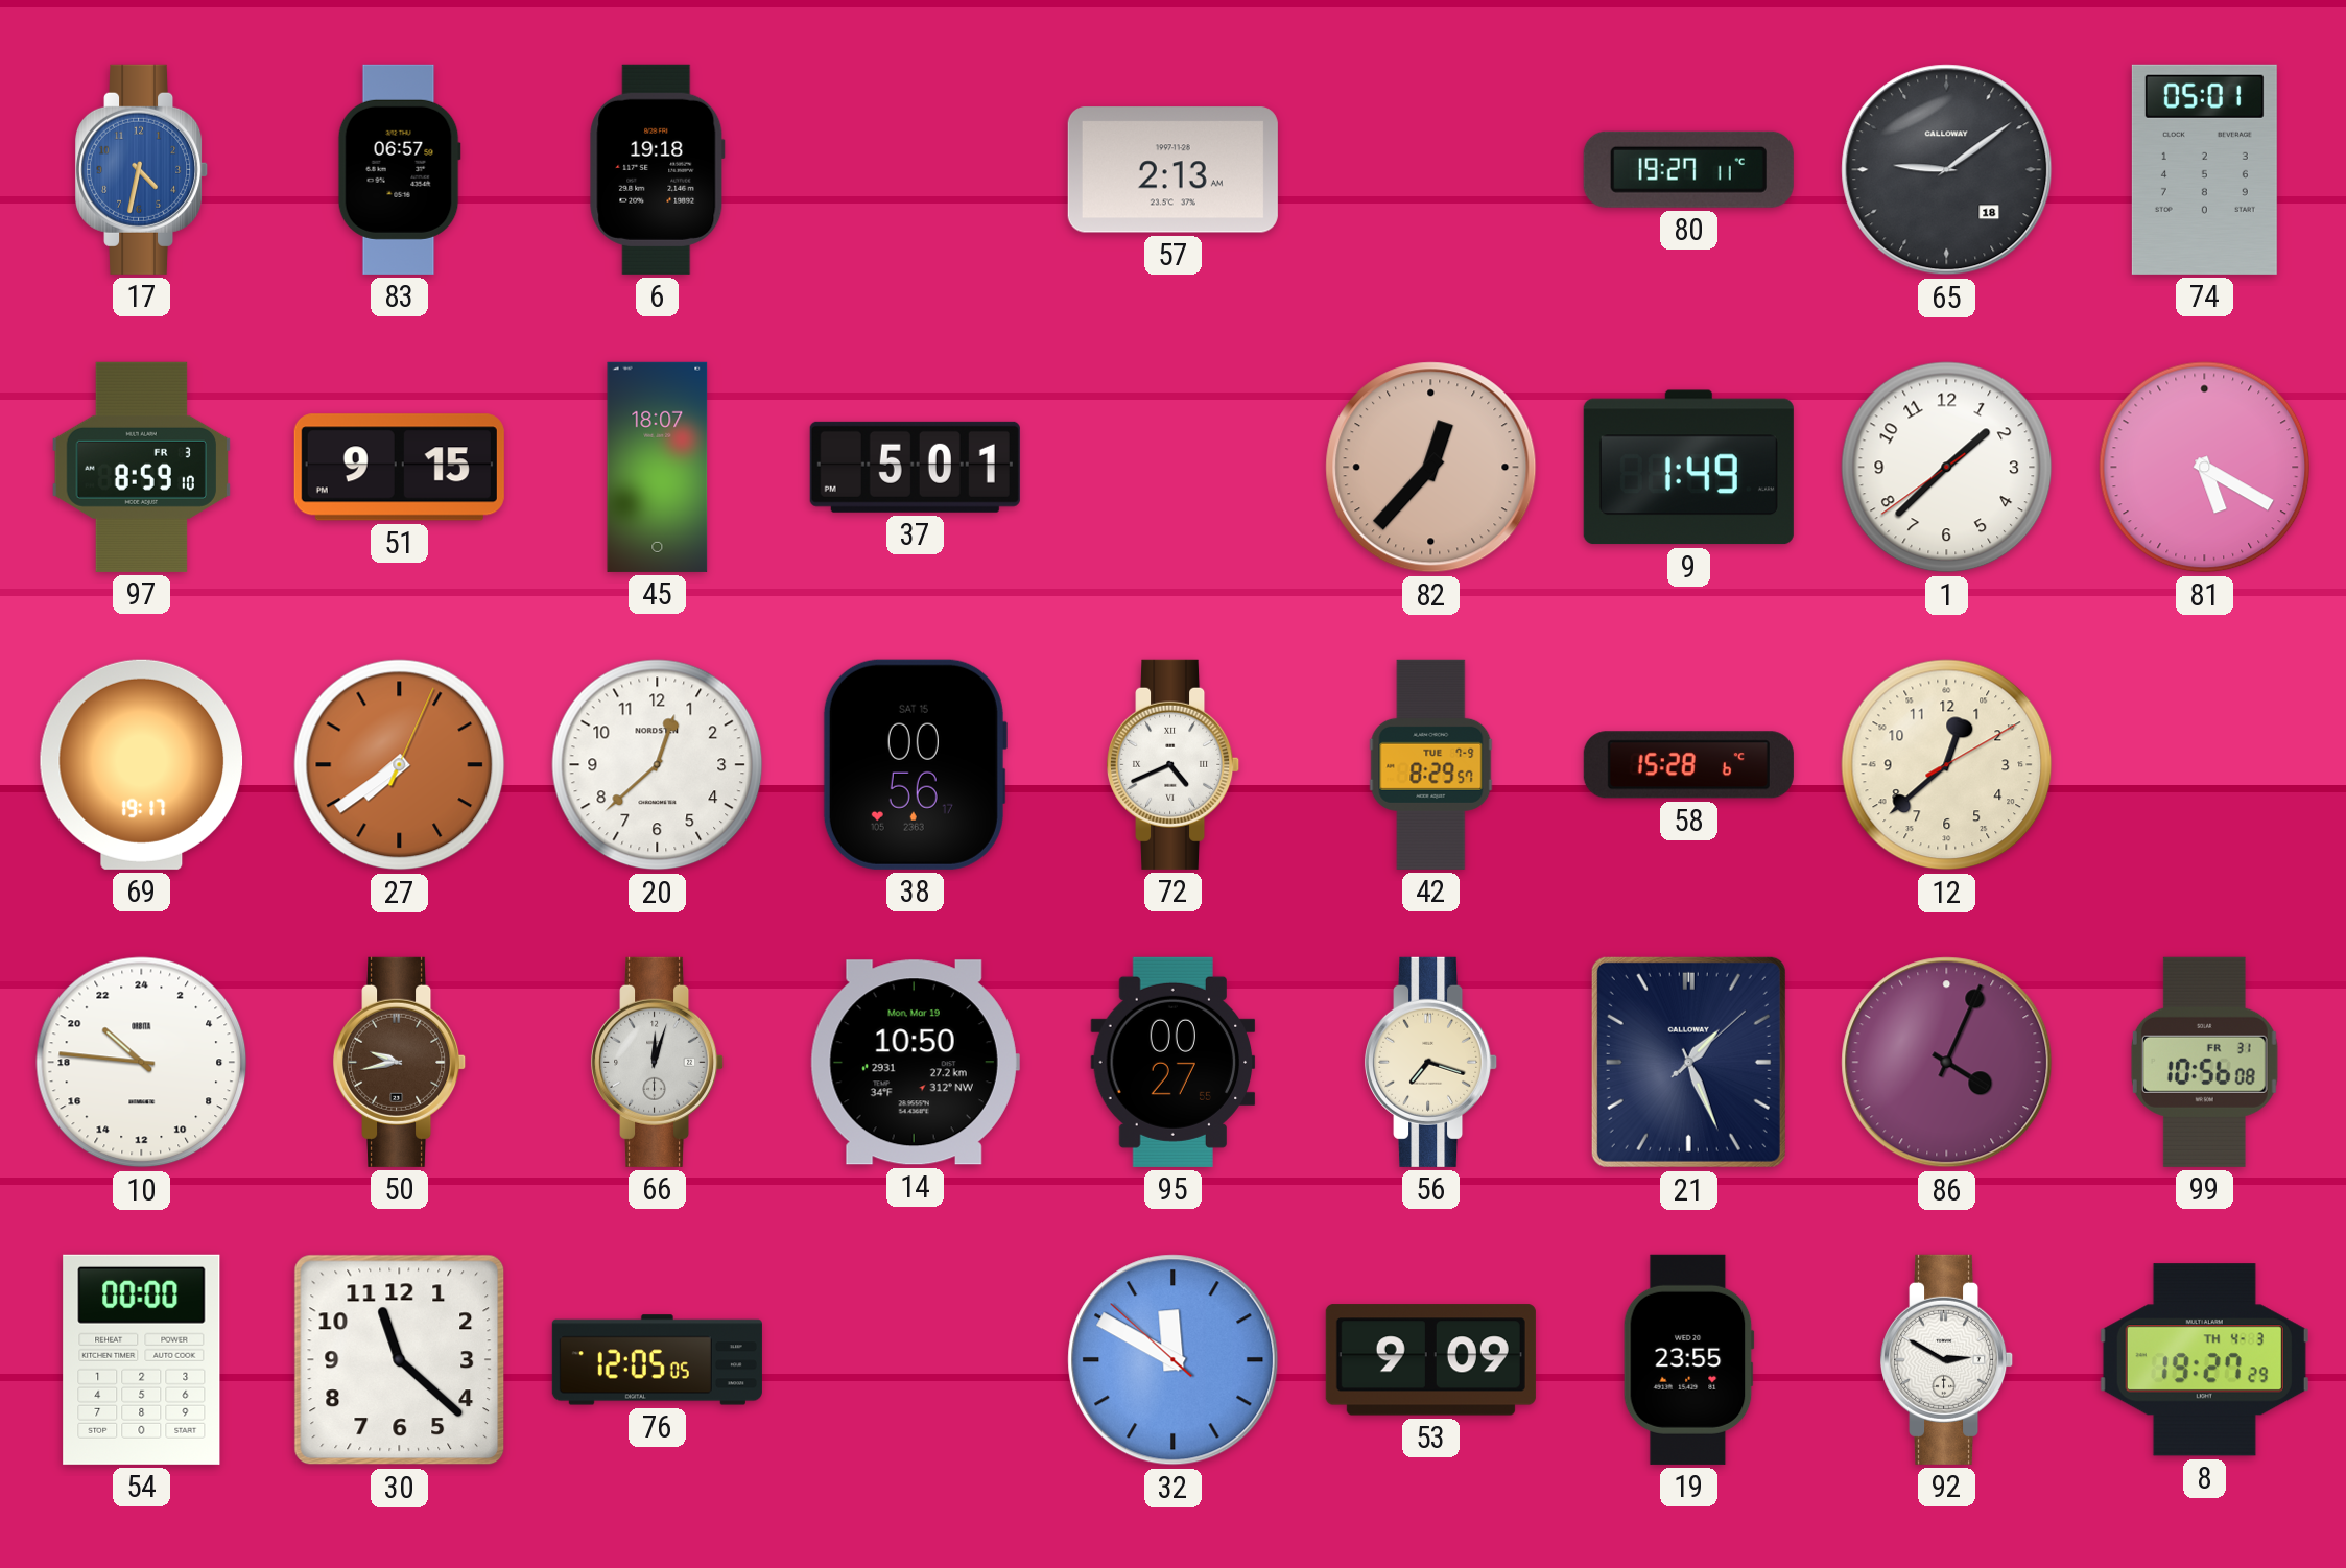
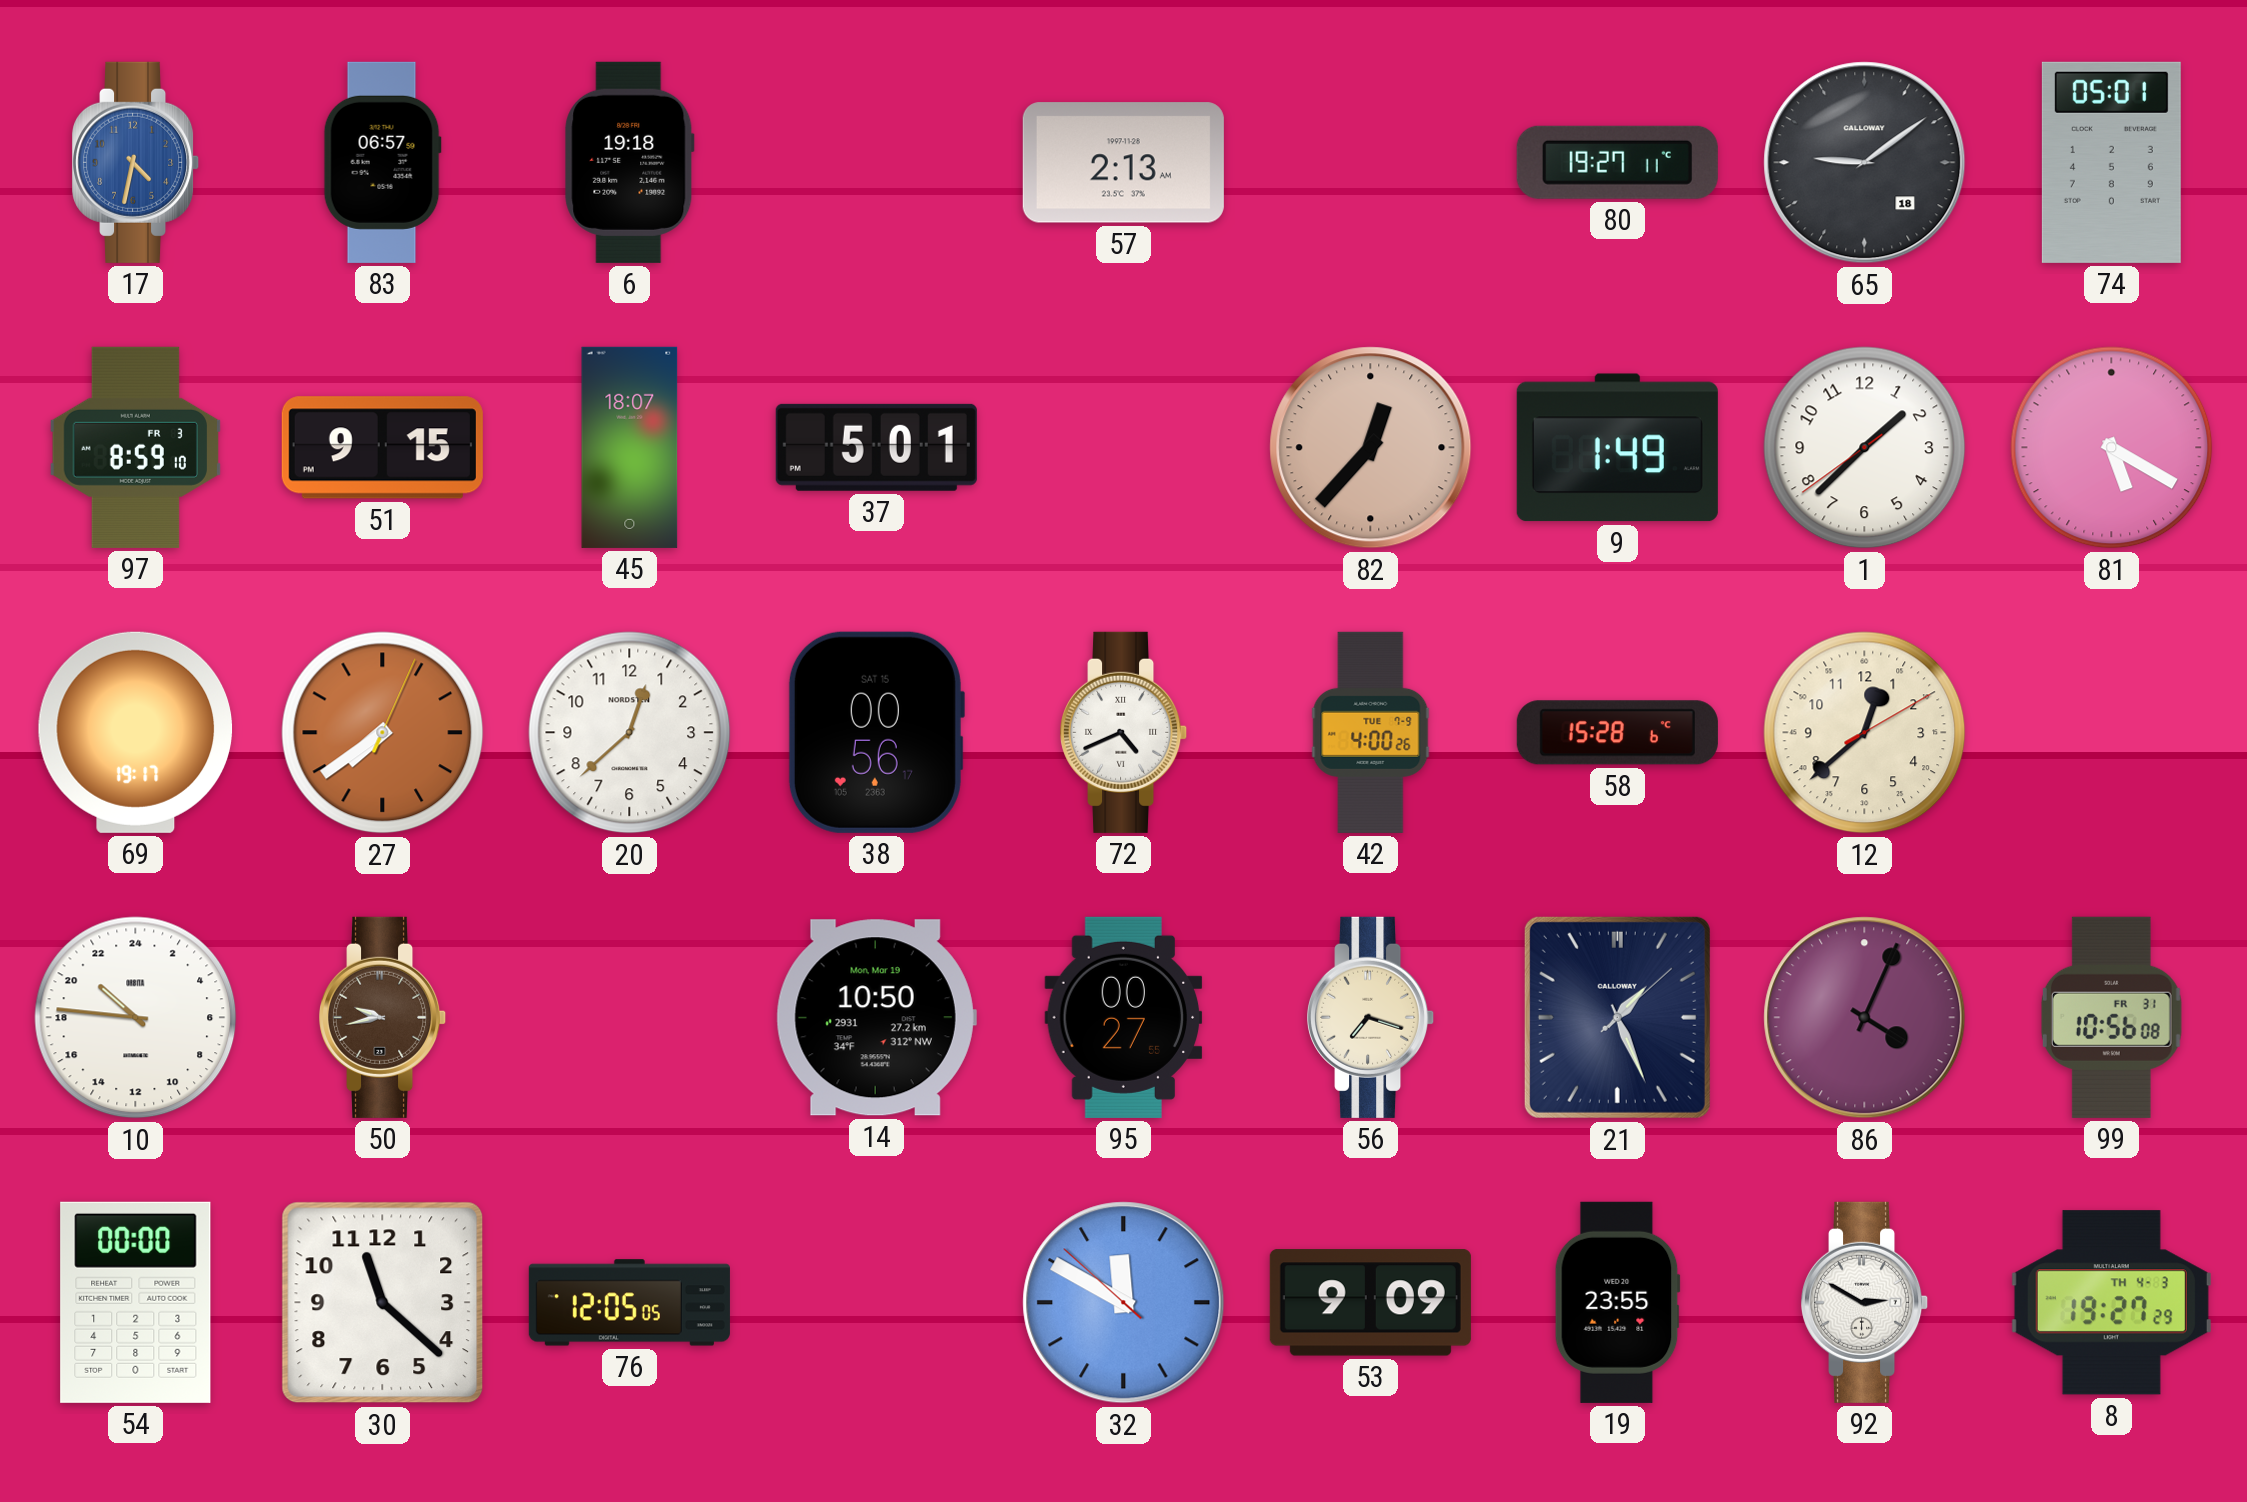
42: 8:29 -> 4:00
66: 12:03 -> none
